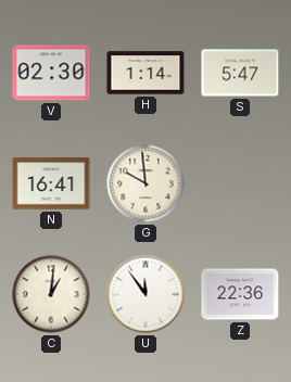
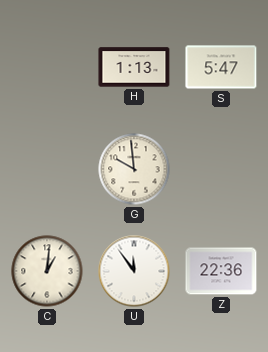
V: 02:30 -> none
H: 1:14 -> 1:13
N: 16:41 -> none
